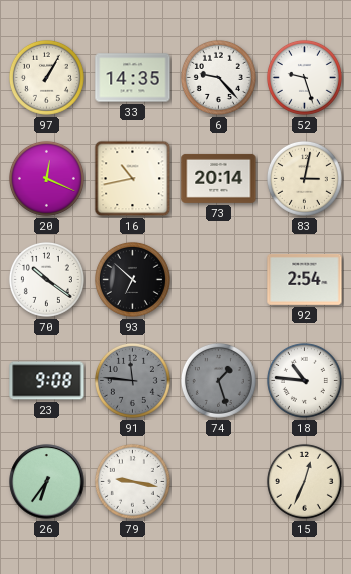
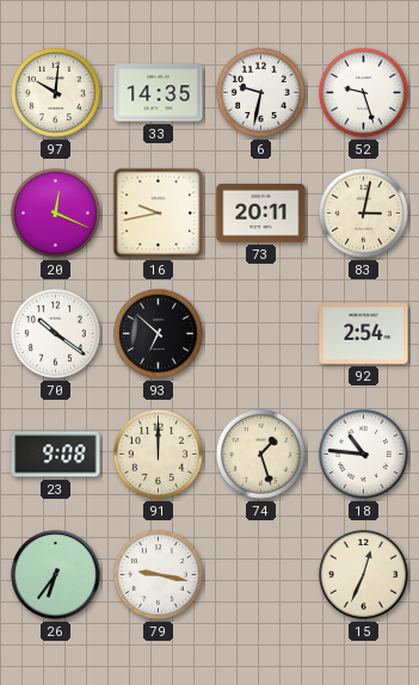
97: 1:05 -> 10:01
6: 9:23 -> 9:32
16: 10:43 -> 9:43
73: 20:14 -> 20:11
91: 11:46 -> 12:00
91 dial: grey -> cream
74 dial: grey -> cream
